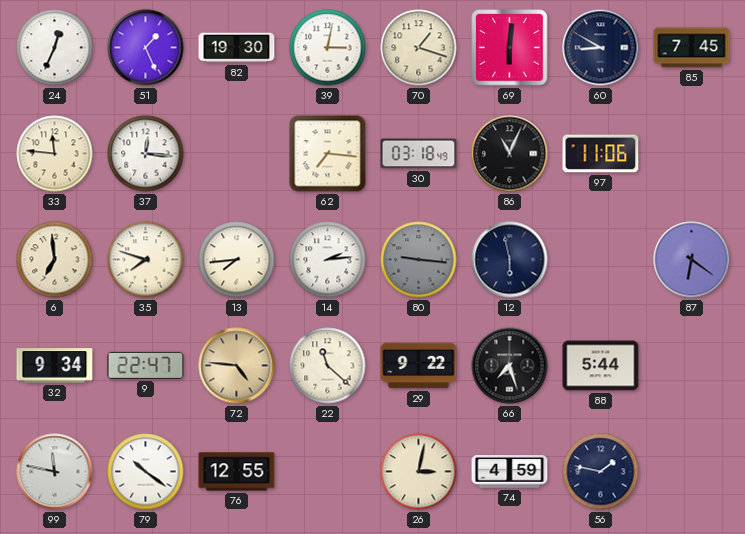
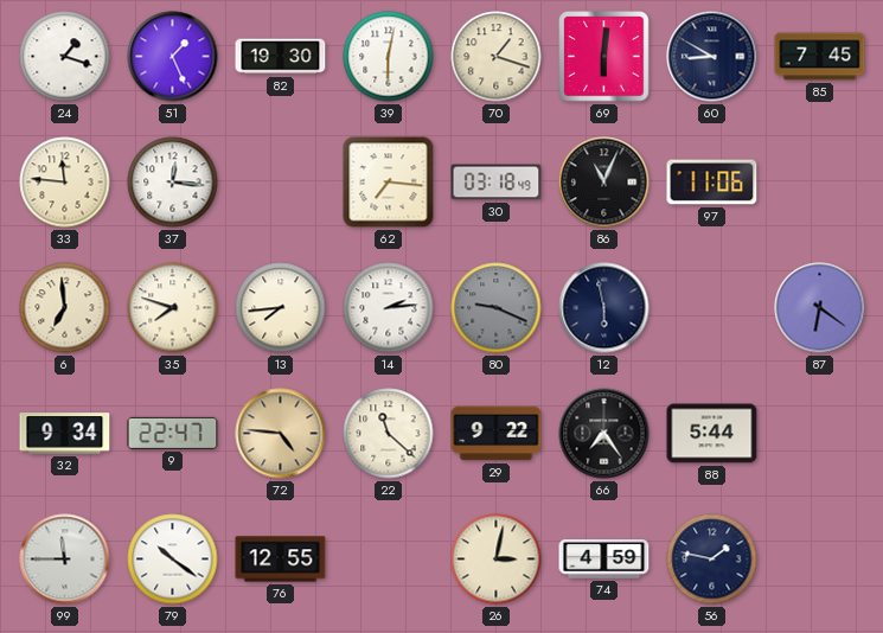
24: 12:34 -> 1:18
39: 3:02 -> 6:02
80: 9:16 -> 9:19
66: 7:27 -> 7:24
99: 11:47 -> 11:45
